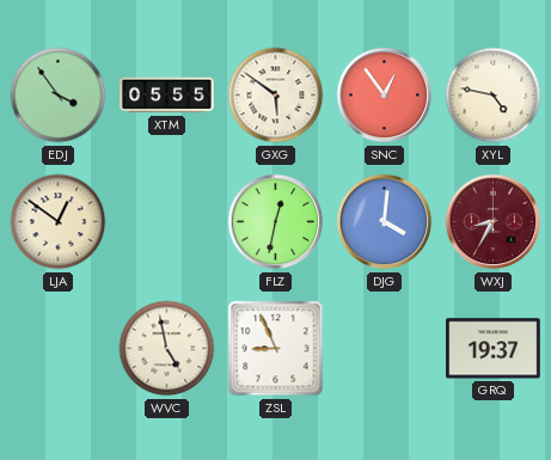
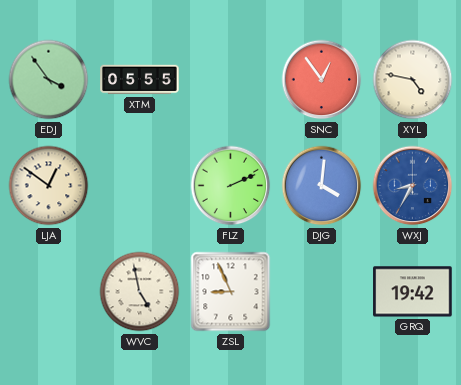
GXG: 5:51 -> none
FLZ: 12:32 -> 2:11
WXJ dial: burgundy -> blue
GRQ: 19:37 -> 19:42
